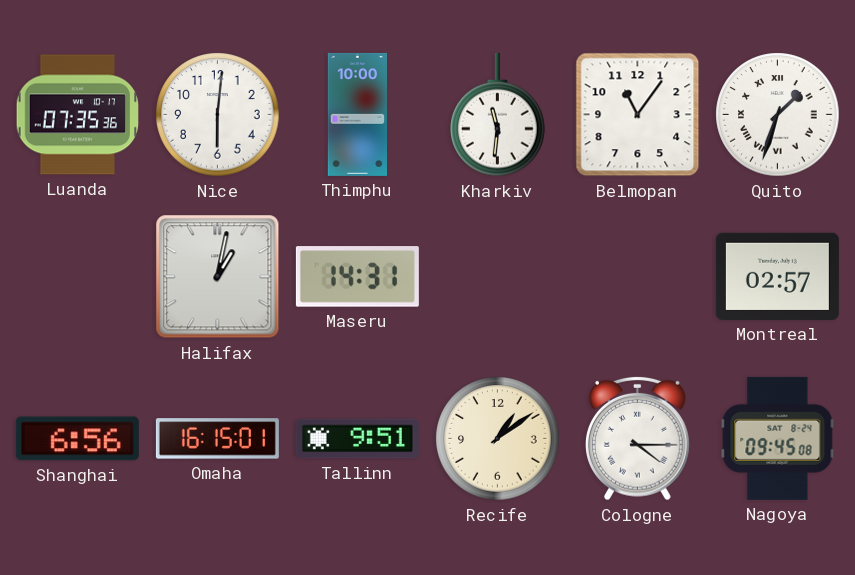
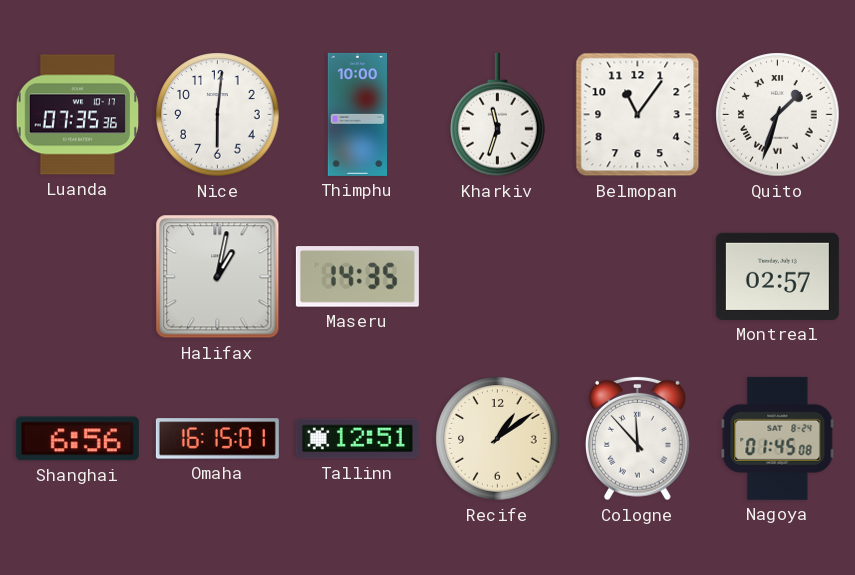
Kharkiv: 11:31 -> 11:33
Maseru: 14:31 -> 14:35
Tallinn: 9:51 -> 12:51
Cologne: 4:15 -> 11:53
Nagoya: 09:45 -> 01:45
